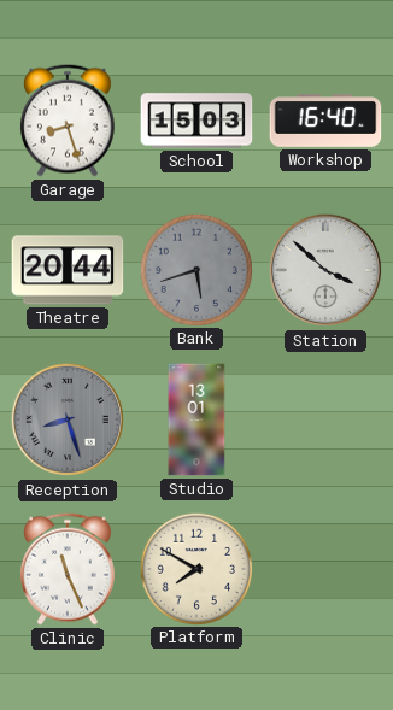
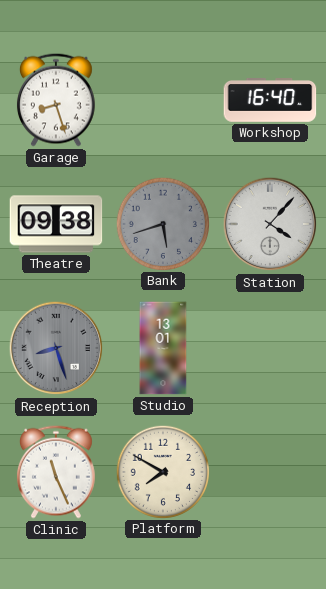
School: 15:03 -> none
Theatre: 20:44 -> 09:38
Station: 3:52 -> 4:07
